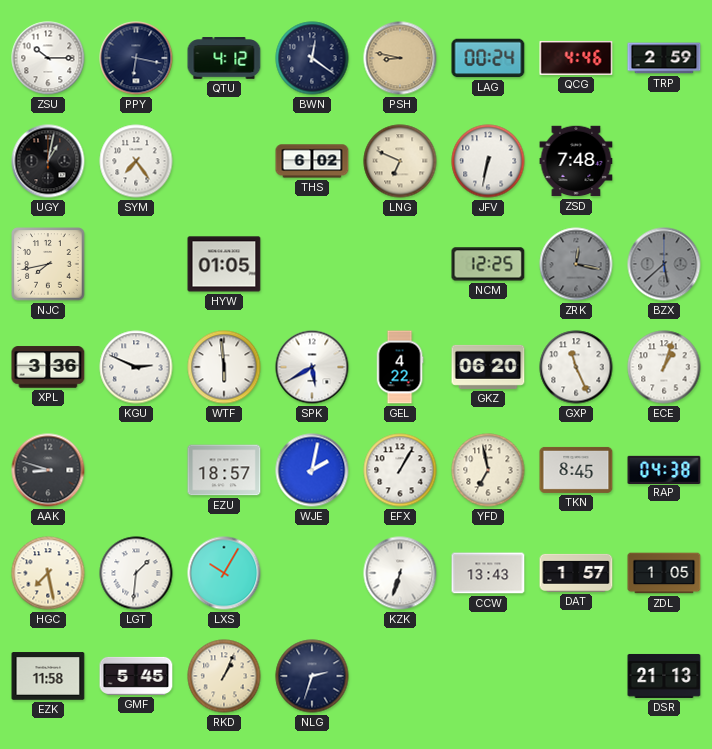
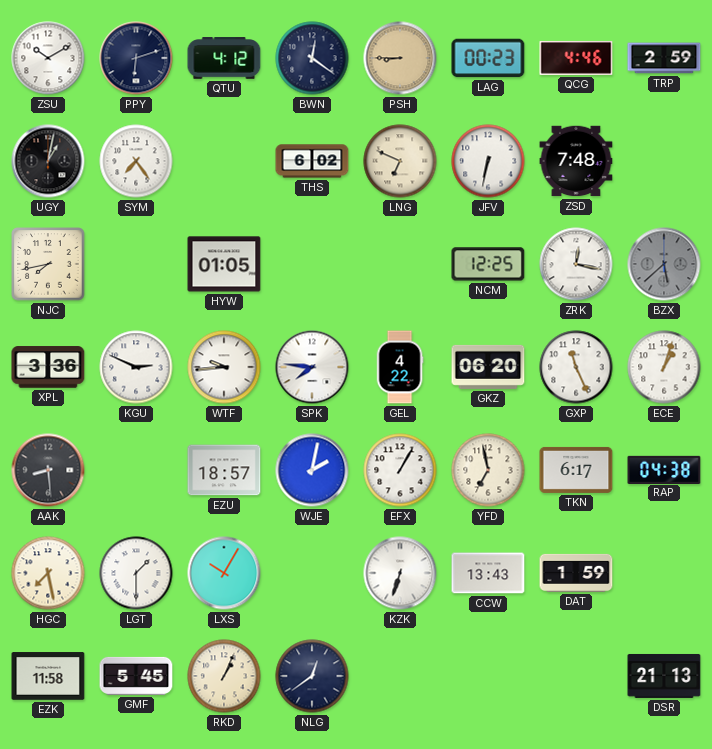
ZSU: 10:15 -> 10:10
PPY: 6:17 -> 6:12
PSH: 8:47 -> 8:45
LAG: 00:24 -> 00:23
ZRK dial: grey -> white
WTF: 5:59 -> 9:44
SPK: 5:40 -> 7:46
AAK: 8:48 -> 8:29
TKN: 8:45 -> 6:17
LGT: 1:31 -> 1:30
DAT: 1:57 -> 1:59
ZDL: 1:05 -> none
NLG: 2:33 -> 12:39
